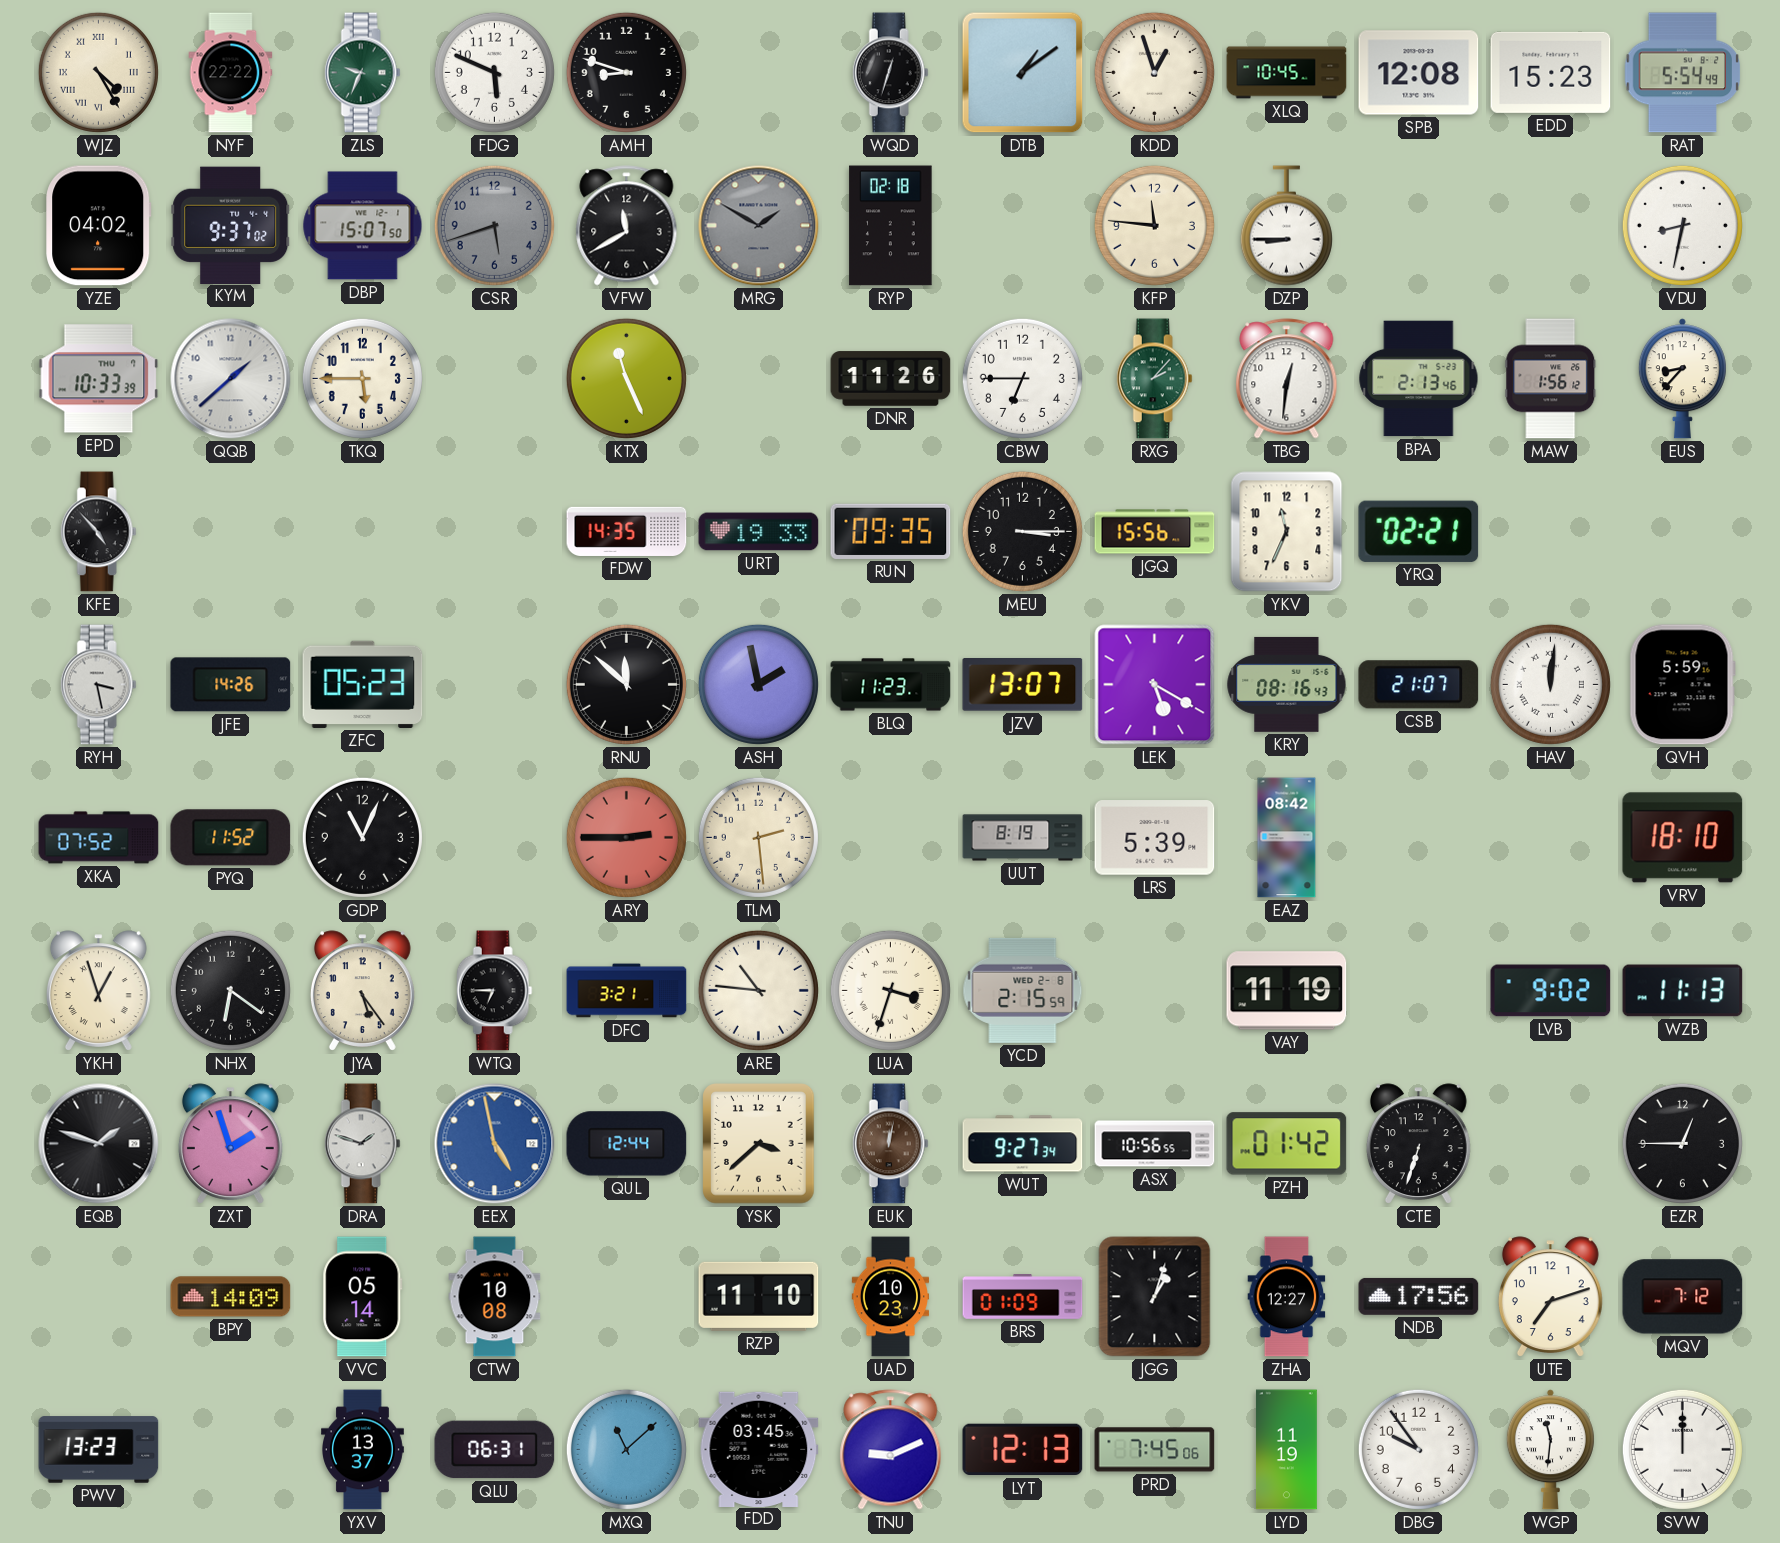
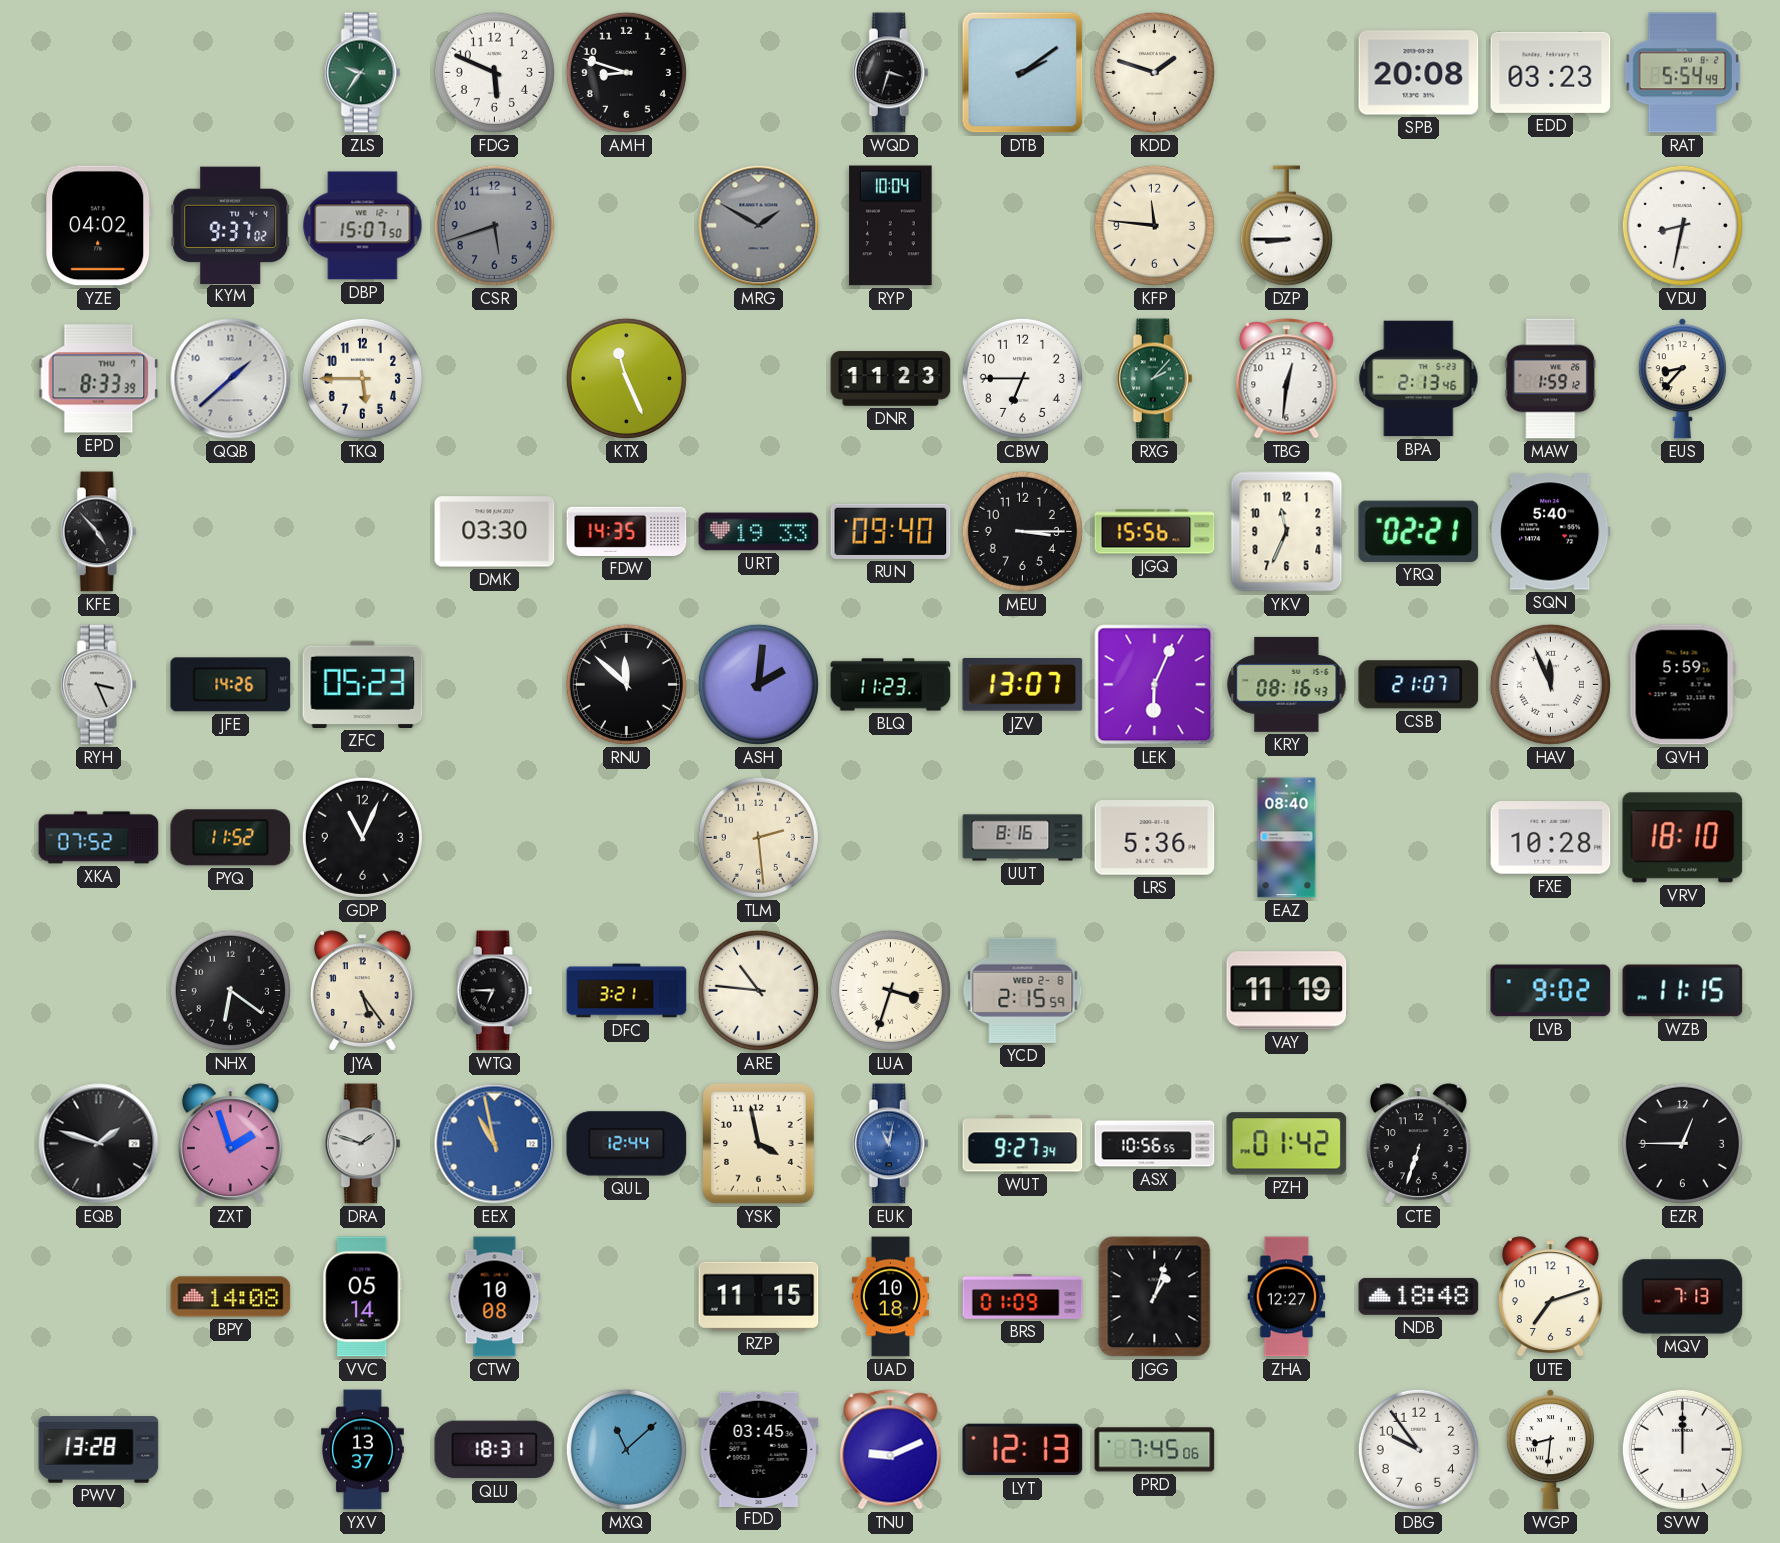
WJZ: 4:25 -> none
NYF: 22:22 -> none
ZLS: 9:34 -> 9:36
WQD: 12:33 -> 3:33
DTB: 1:09 -> 2:09
KDD: 12:57 -> 1:48
XLQ: 10:45 -> none
SPB: 12:08 -> 20:08
EDD: 15:23 -> 03:23
VFW: 11:40 -> none
RYP: 02:18 -> 10:04
EPD: 10:33 -> 8:33
DNR: 11:26 -> 11:23
MAW: 1:56 -> 1:59
DMK: none -> 03:30
RUN: 09:35 -> 09:40
SQN: none -> 5:40
RYH: 3:28 -> 3:26
ASH: 1:58 -> 2:01
LEK: 5:20 -> 6:04
HAV: 12:01 -> 11:56
ARY: 2:45 -> none
UUT: 8:19 -> 8:16
LRS: 5:39 -> 5:36
EAZ: 08:42 -> 08:40
FXE: none -> 10:28
YKH: 12:57 -> none
WZB: 11:13 -> 11:15
EEX: 4:58 -> 10:58
YSK: 3:38 -> 3:58
EUK: 12:02 -> 11:02
EUK dial: brown -> blue
BPY: 14:09 -> 14:08
RZP: 11:10 -> 11:15
UAD: 10:23 -> 10:18
NDB: 17:56 -> 18:48
MQV: 7:12 -> 7:13
PWV: 13:23 -> 13:28
QLU: 06:31 -> 18:31
LYD: 11:19 -> none
WGP: 11:31 -> 8:31
